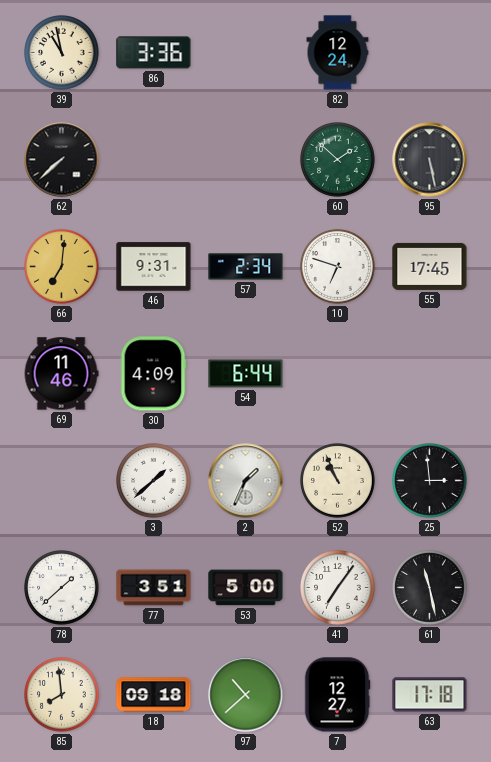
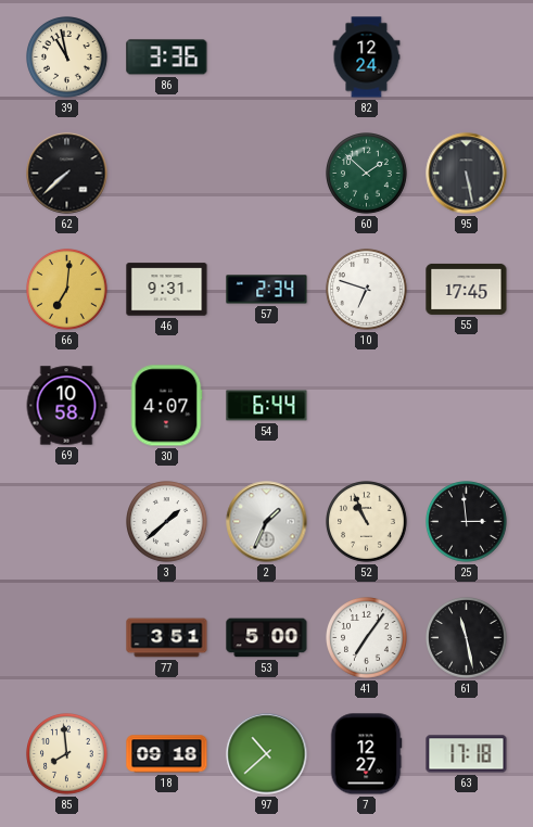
69: 11:46 -> 10:58
30: 4:09 -> 4:07
78: 1:38 -> none
